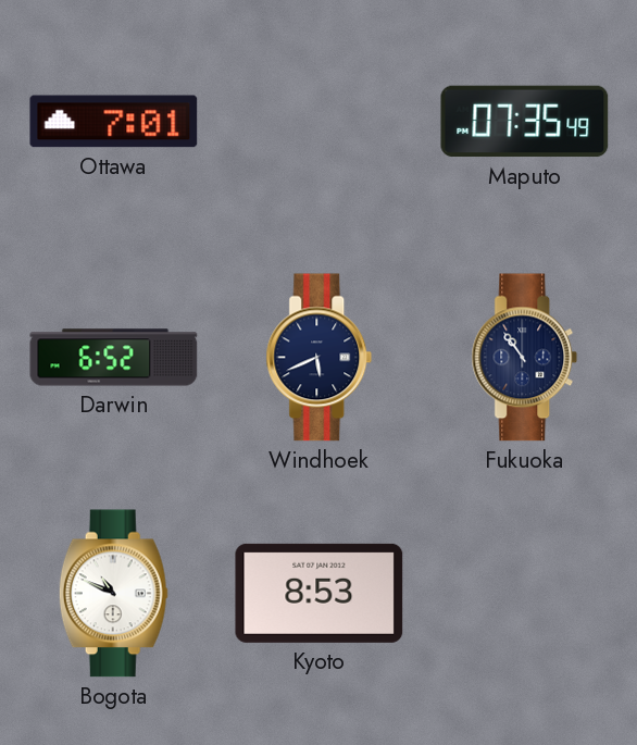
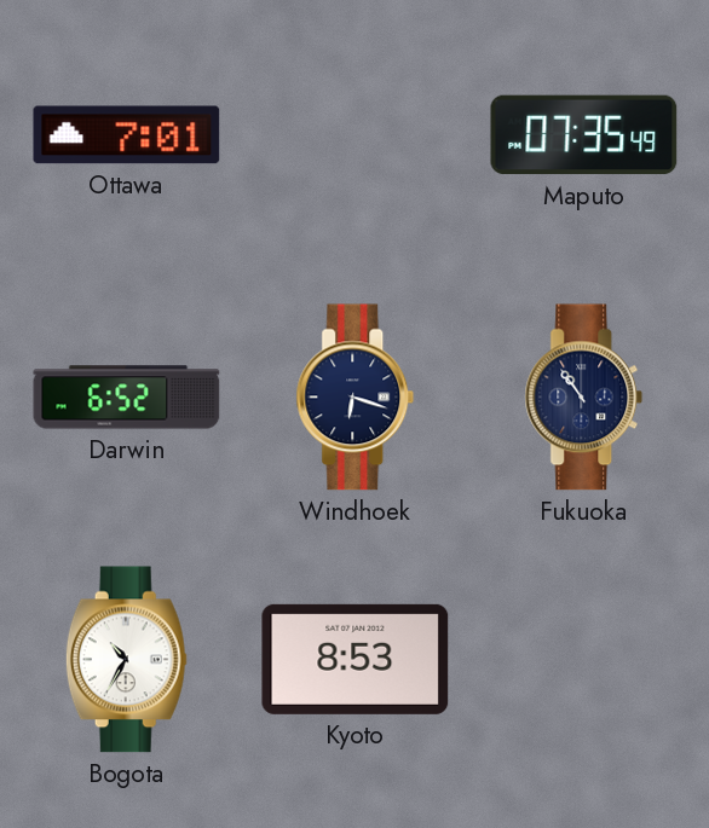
Windhoek: 5:41 -> 6:18
Bogota: 10:49 -> 10:35
